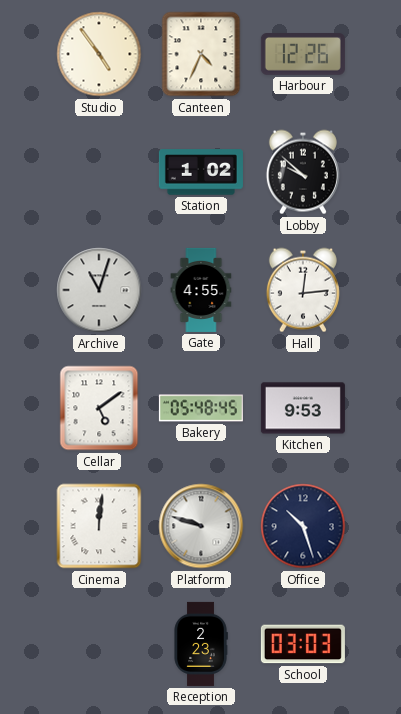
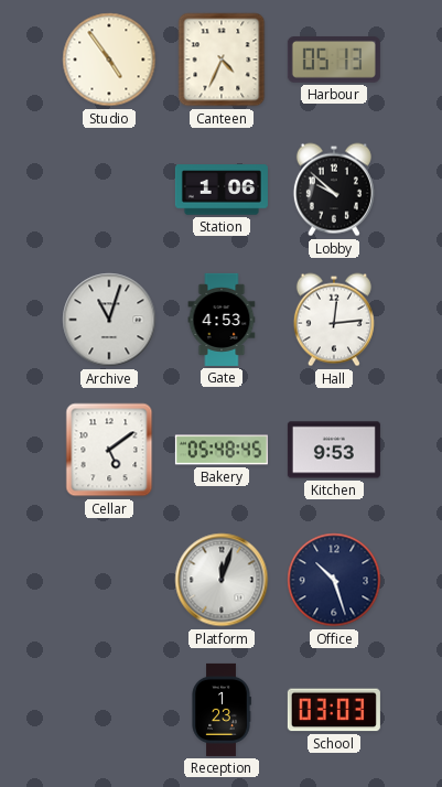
Harbour: 12:26 -> 05:13
Station: 1:02 -> 1:06
Gate: 4:55 -> 4:53
Cinema: 12:01 -> none
Platform: 9:48 -> 12:03
Reception: 2:23 -> 1:23
